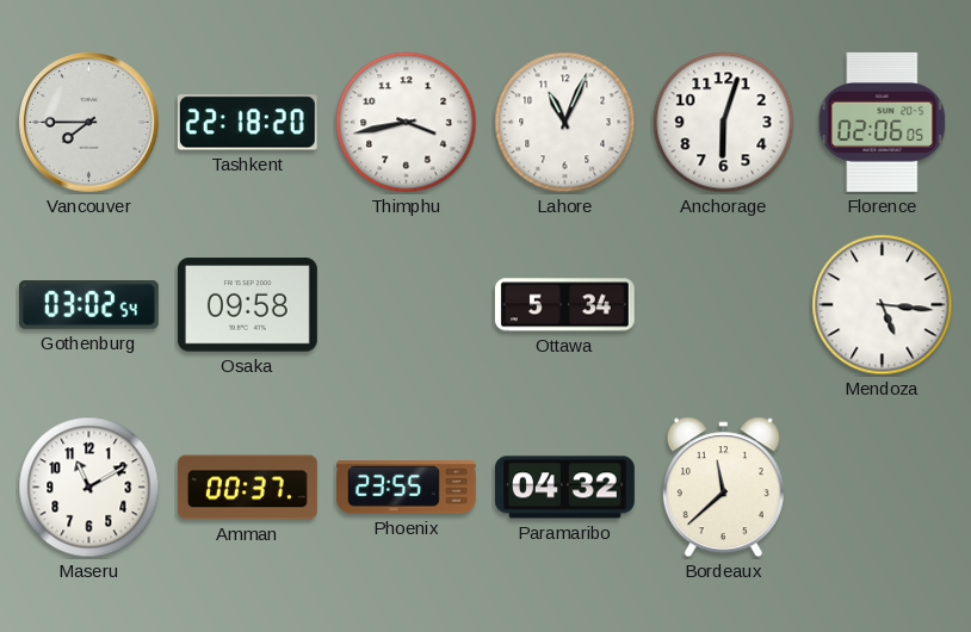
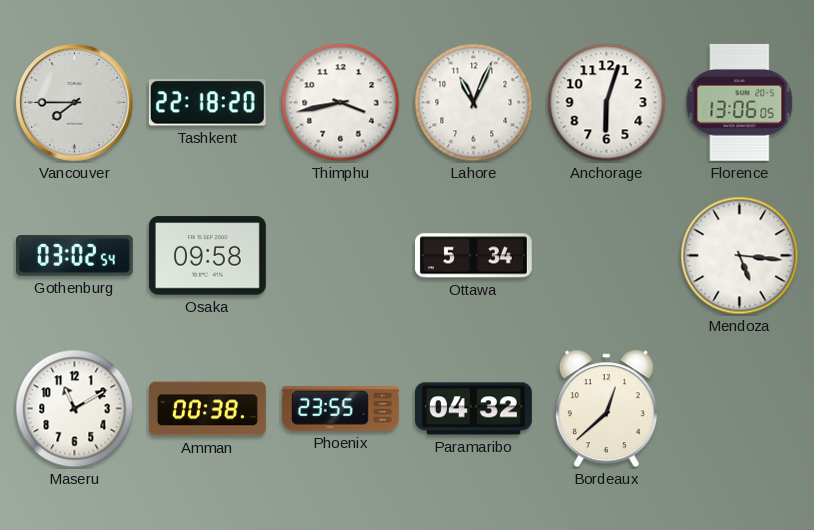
Florence: 02:06 -> 13:06
Amman: 00:37 -> 00:38
Bordeaux: 11:38 -> 12:38
